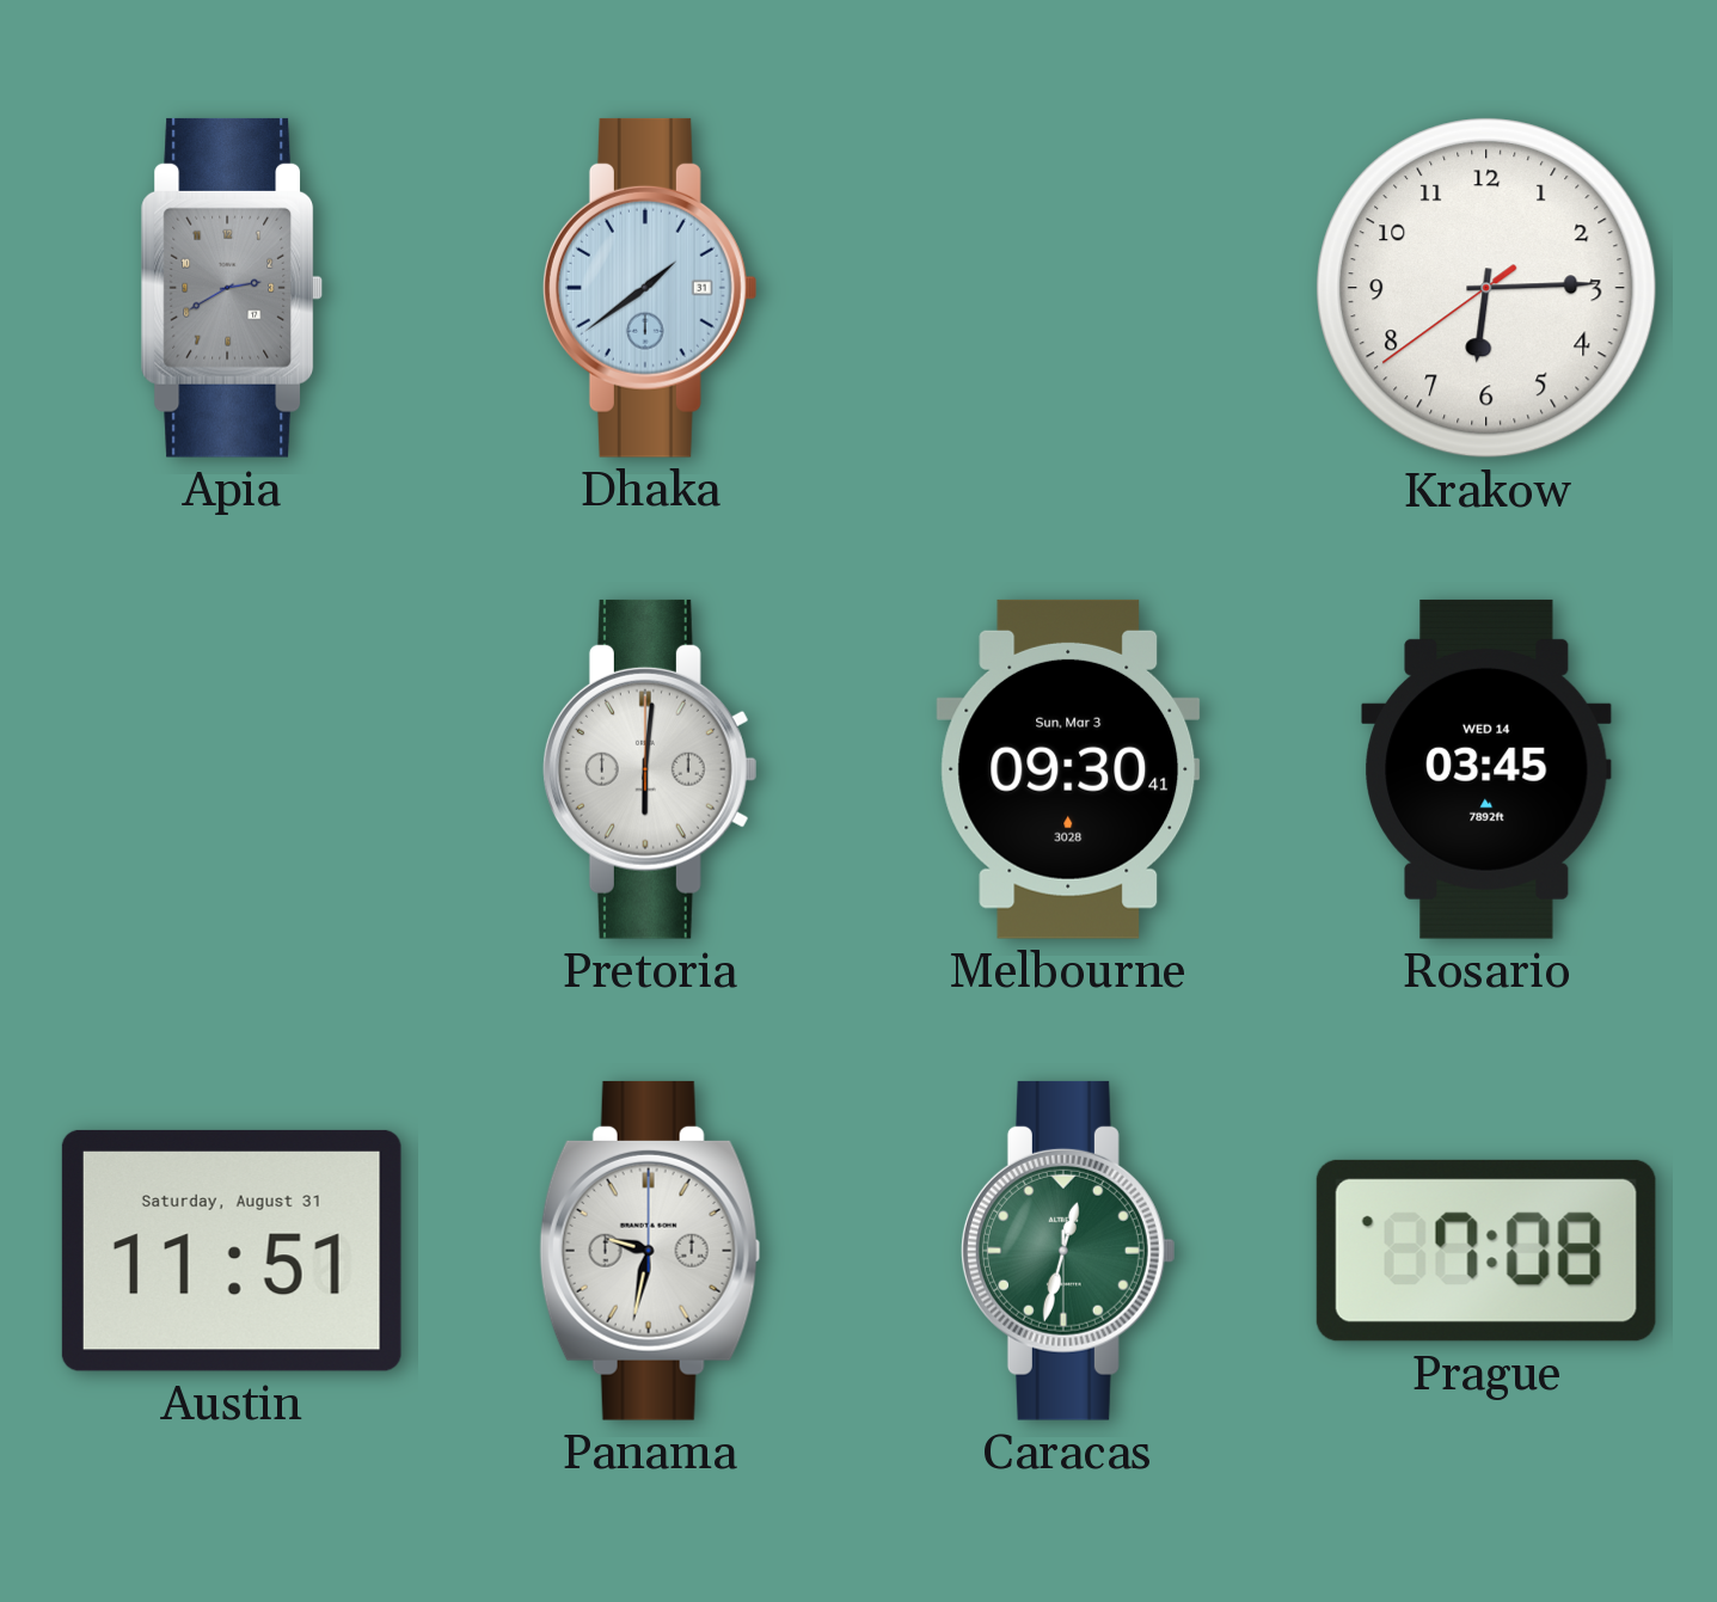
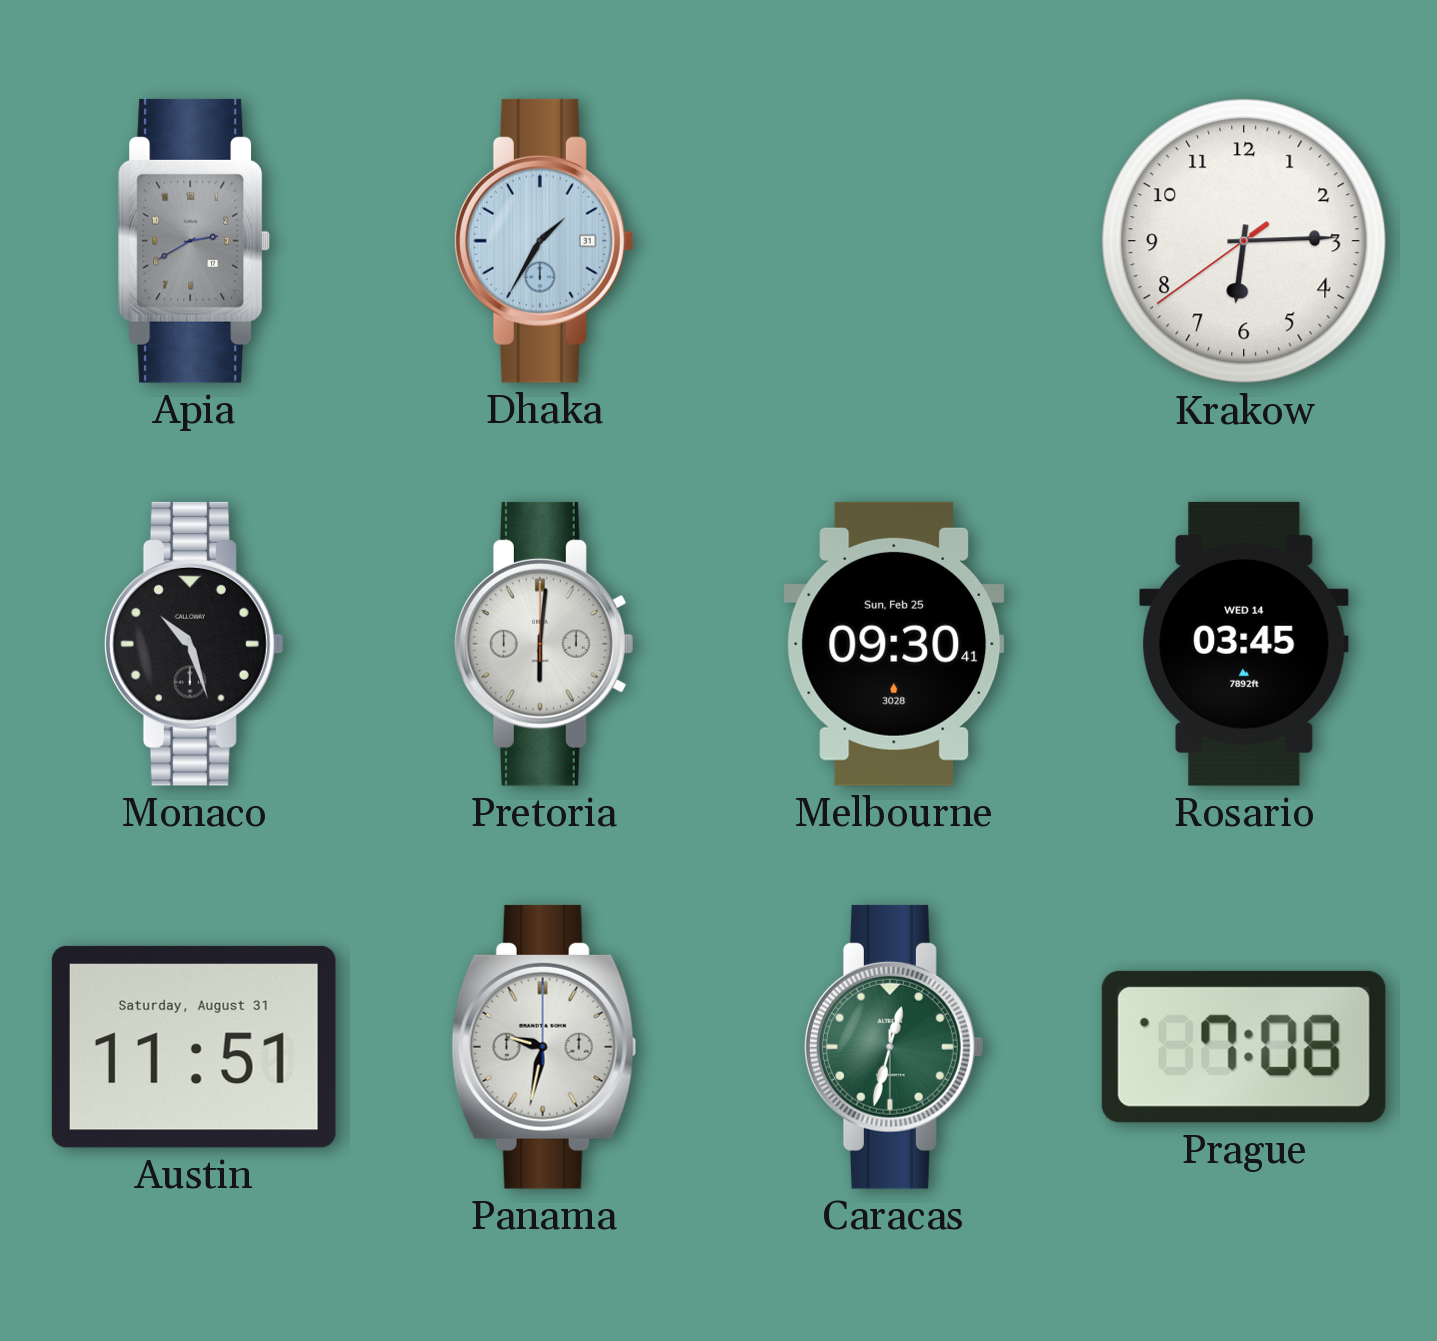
Dhaka: 1:39 -> 1:35
Monaco: none -> 10:27
Melbourne date: Sun, Mar 3 -> Sun, Feb 25
